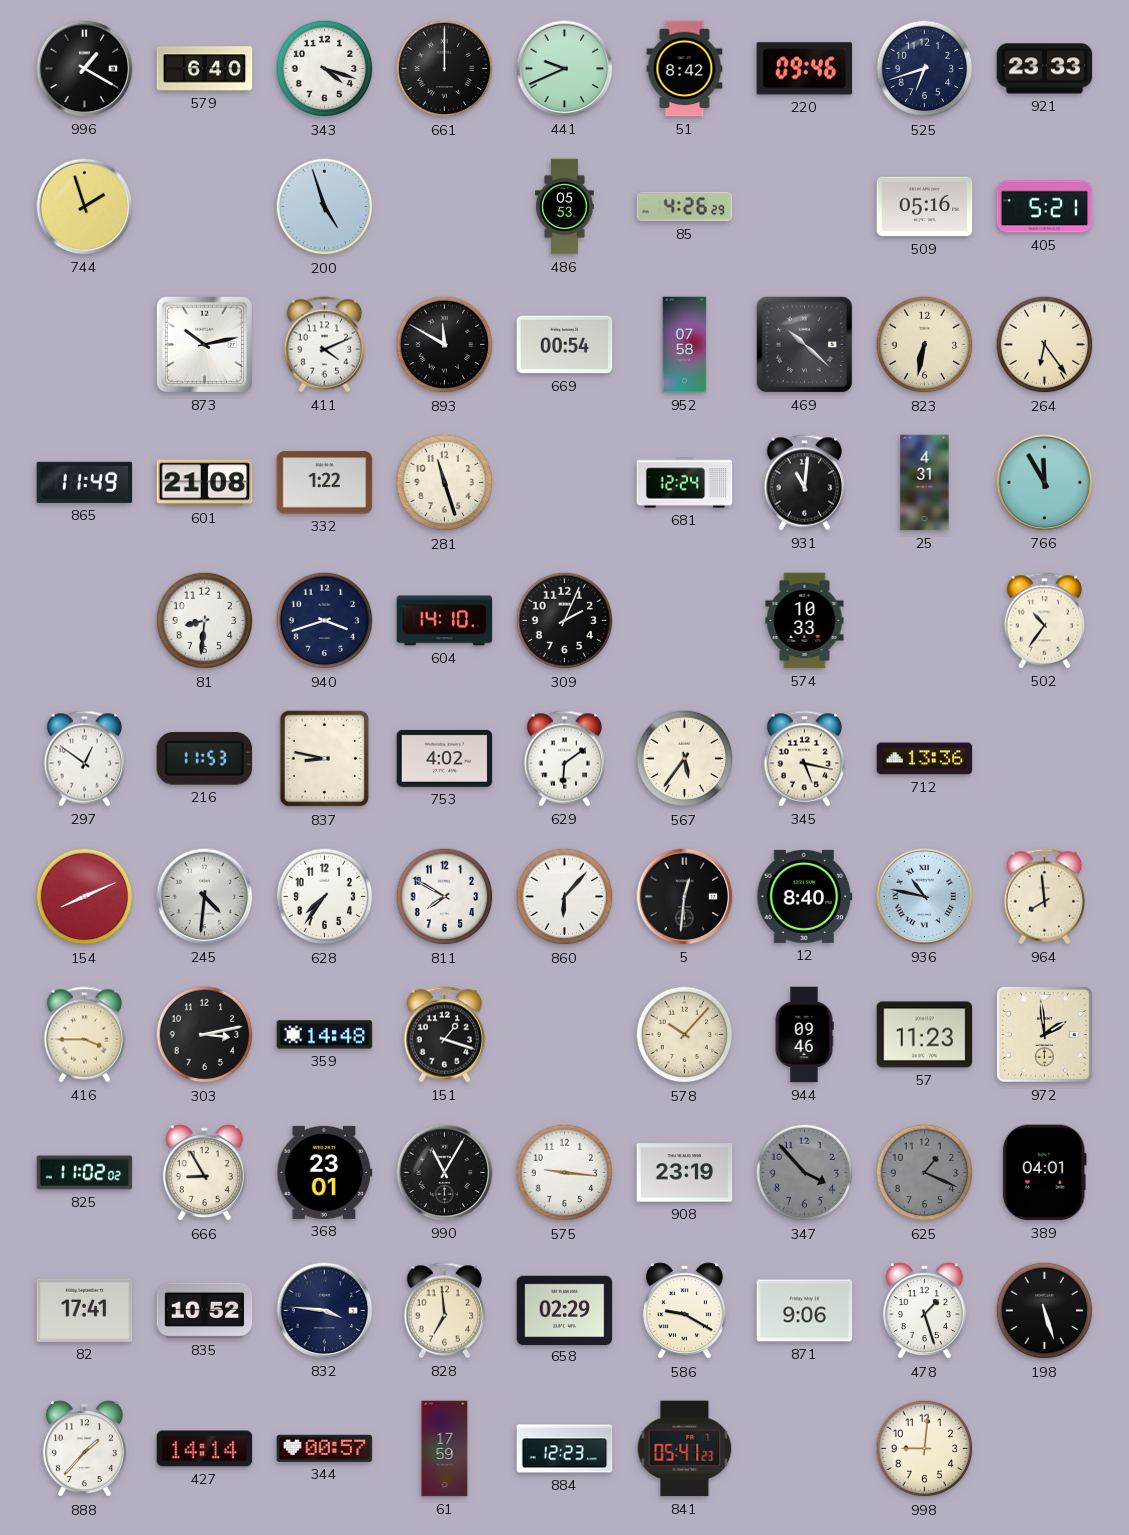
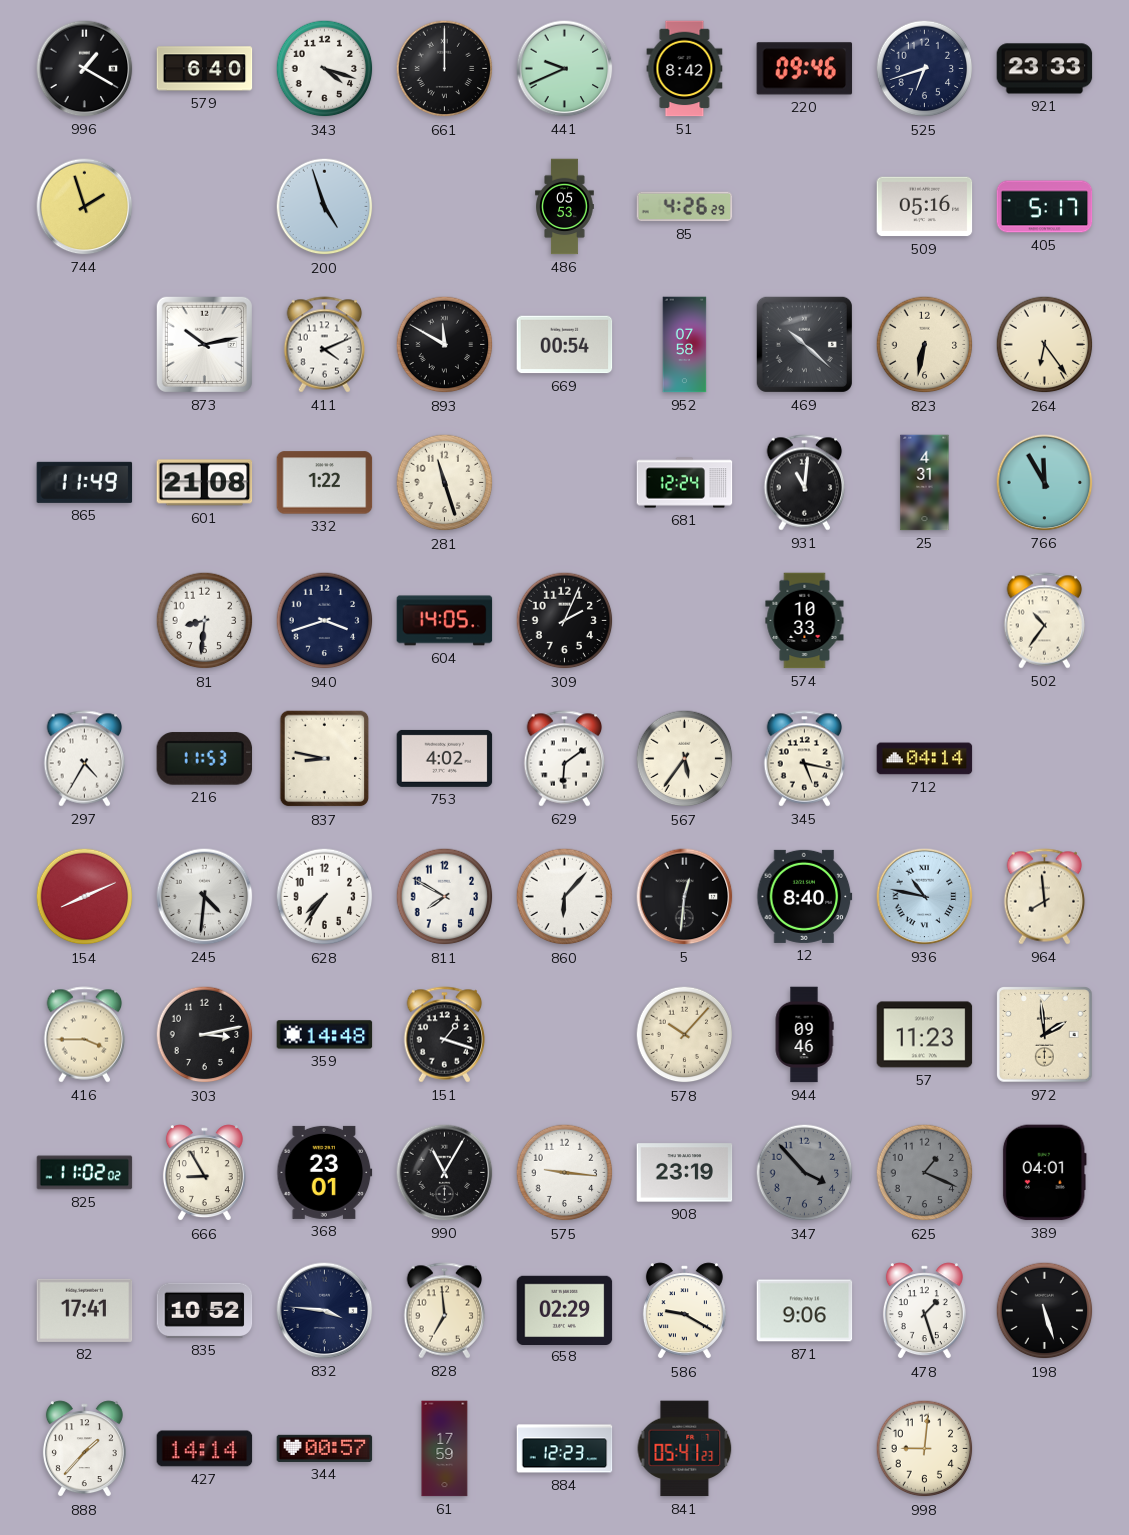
405: 5:21 -> 5:17
604: 14:10 -> 14:05
297: 12:51 -> 4:35
712: 13:36 -> 04:14
